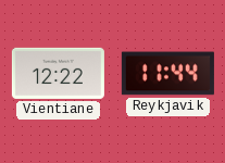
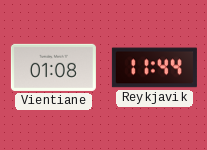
Vientiane: 12:22 -> 01:08
